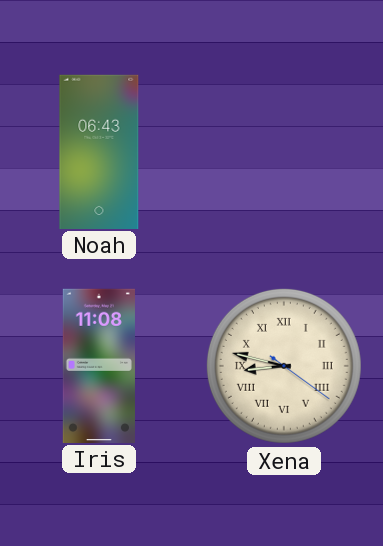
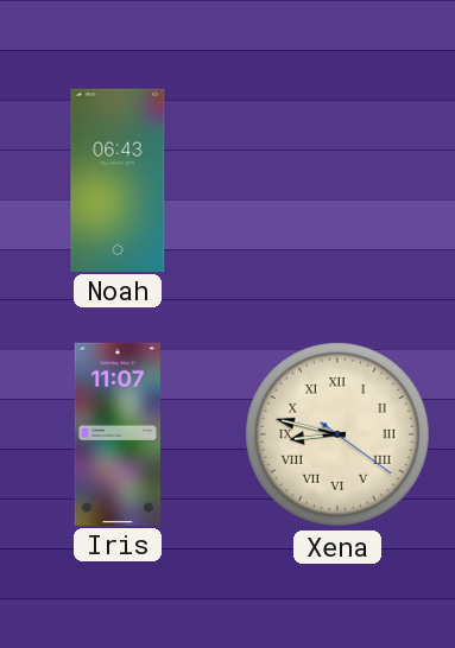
Iris: 11:08 -> 11:07
